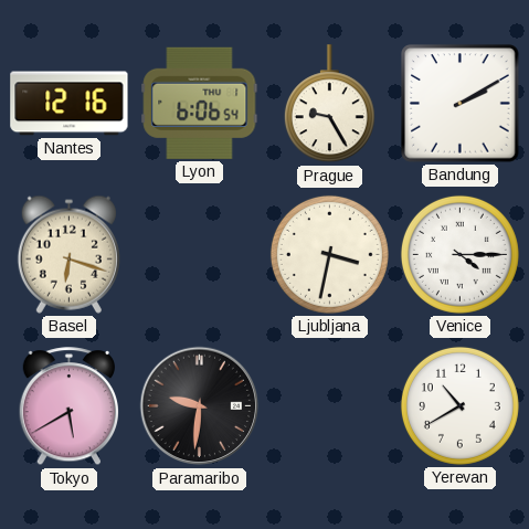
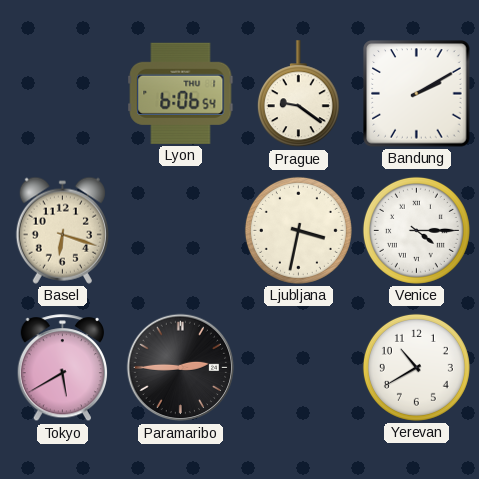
Nantes: 12:16 -> none
Prague: 9:25 -> 9:21
Paramaribo: 9:31 -> 2:45
